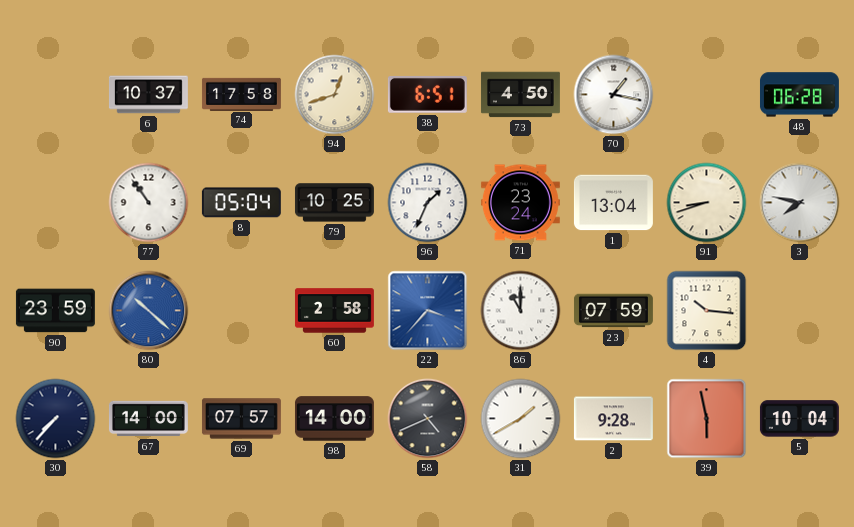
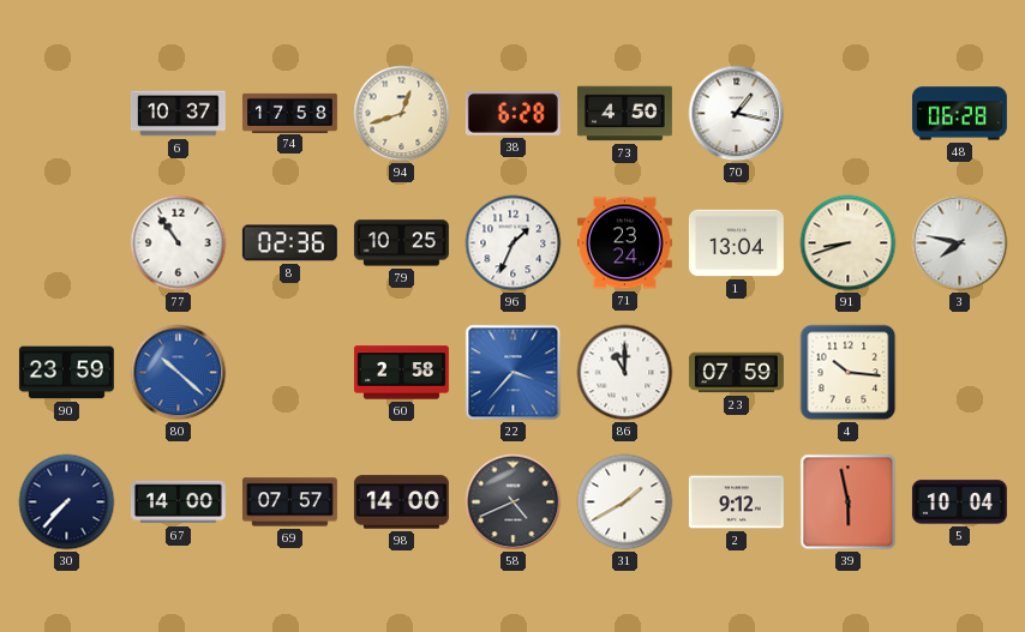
38: 6:51 -> 6:28
8: 05:04 -> 02:36
2: 9:28 -> 9:12
